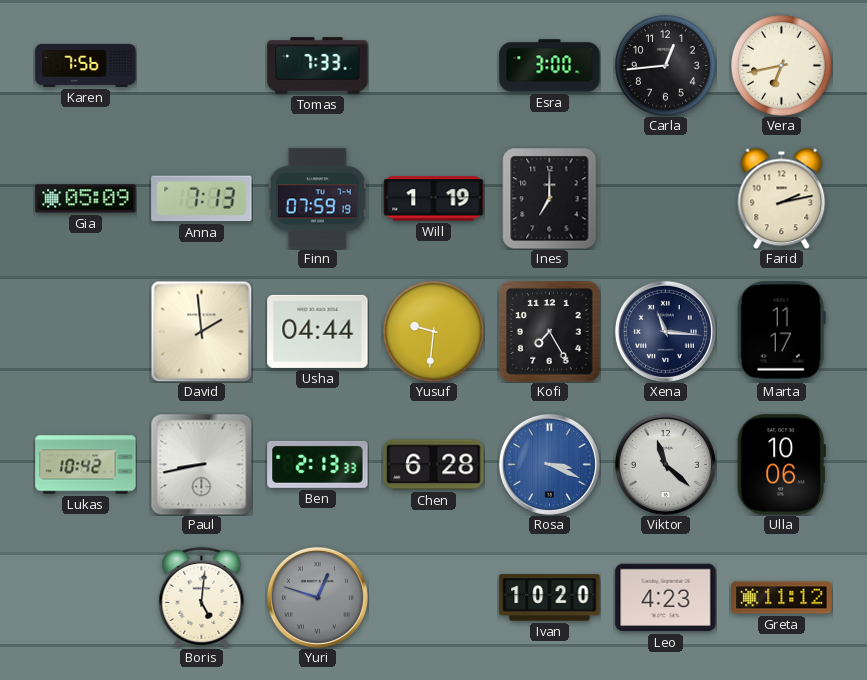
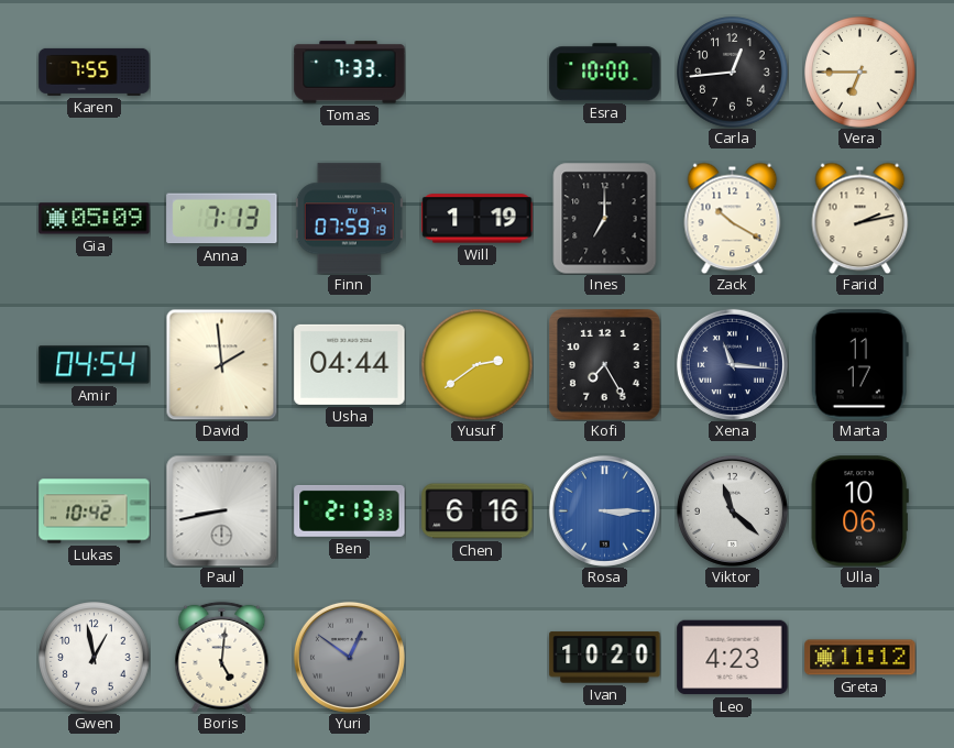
Karen: 7:56 -> 7:55
Esra: 3:00 -> 10:00
Vera: 6:43 -> 6:45
Zack: none -> 10:20
Amir: none -> 04:54
Yusuf: 9:31 -> 2:39
Chen: 6:28 -> 6:16
Rosa: 3:19 -> 3:15
Gwen: none -> 12:58
Yuri: 12:48 -> 12:51
